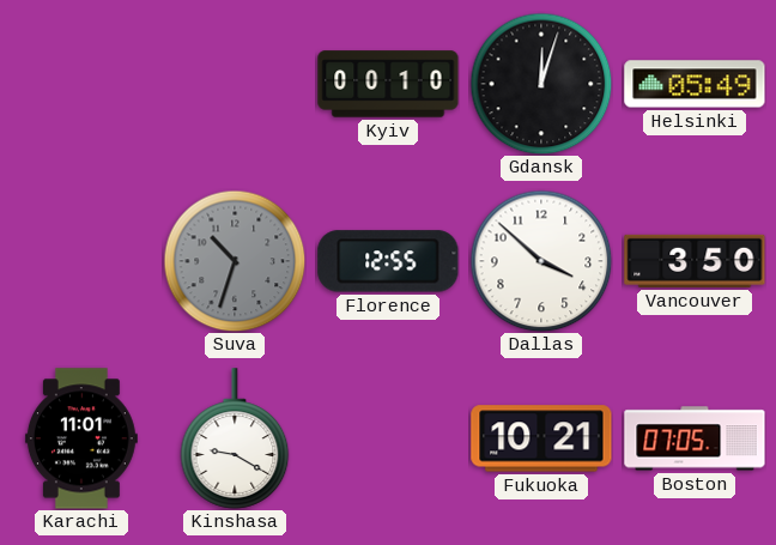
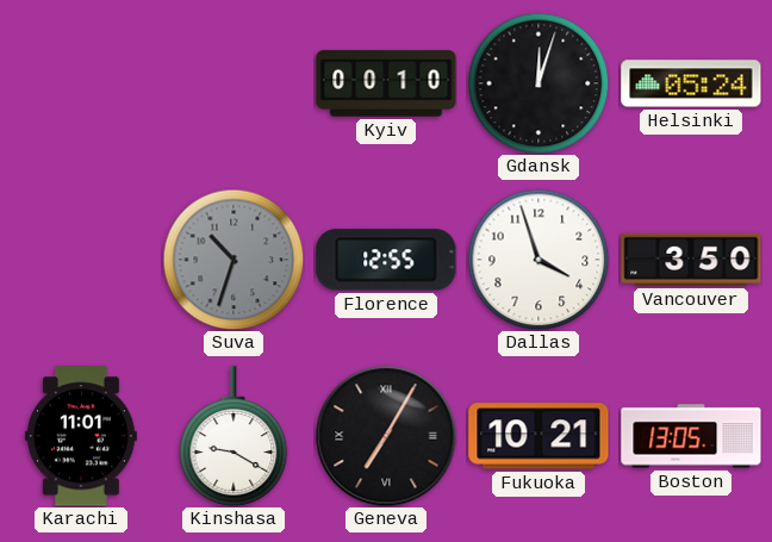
Helsinki: 05:49 -> 05:24
Dallas: 3:52 -> 3:57
Geneva: none -> 7:05
Boston: 07:05 -> 13:05
